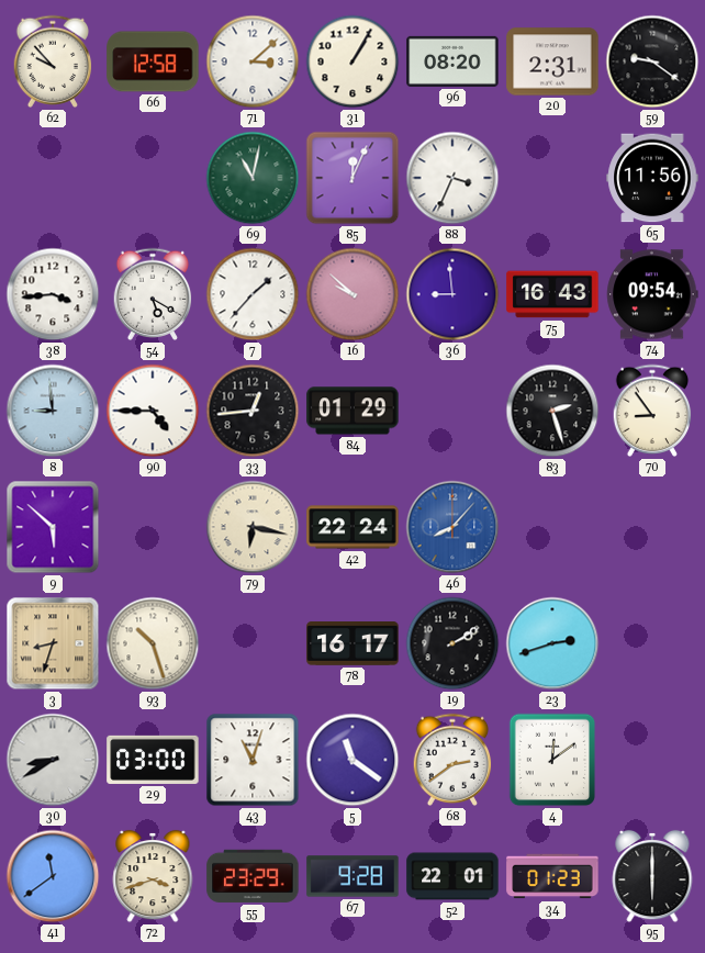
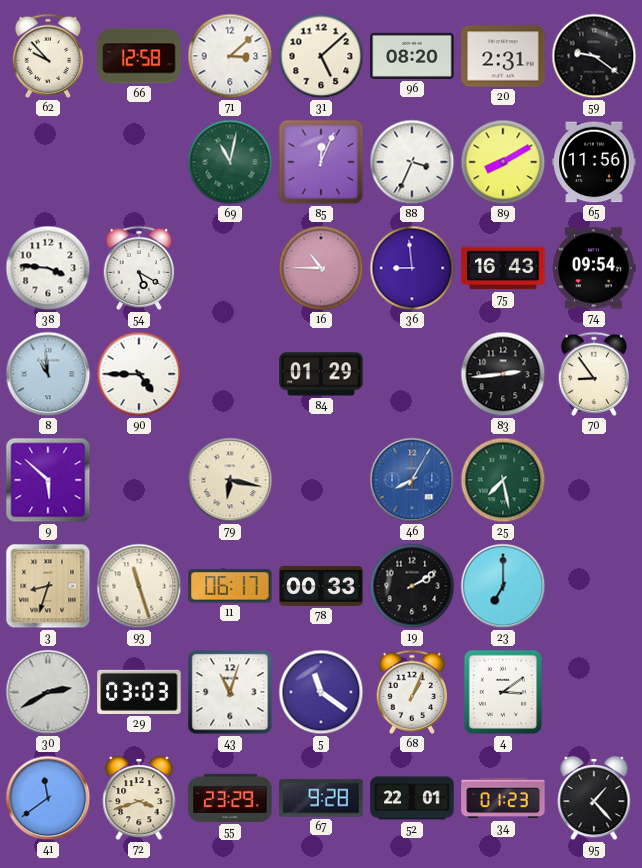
31: 1:05 -> 5:08
89: none -> 8:10
38: 3:44 -> 3:46
7: 1:37 -> none
16: 9:52 -> 10:45
8: 8:59 -> 10:59
33: 12:44 -> none
83: 2:27 -> 2:44
42: 22:24 -> none
46: 8:07 -> 8:05
25: none -> 7:28
93: 10:27 -> 11:27
11: none -> 06:17
78: 16:17 -> 00:33
23: 2:42 -> 7:00
30: 8:40 -> 2:40
29: 03:00 -> 03:03
68: 2:39 -> 1:04
4: 12:09 -> 3:09
95: 6:00 -> 1:23
